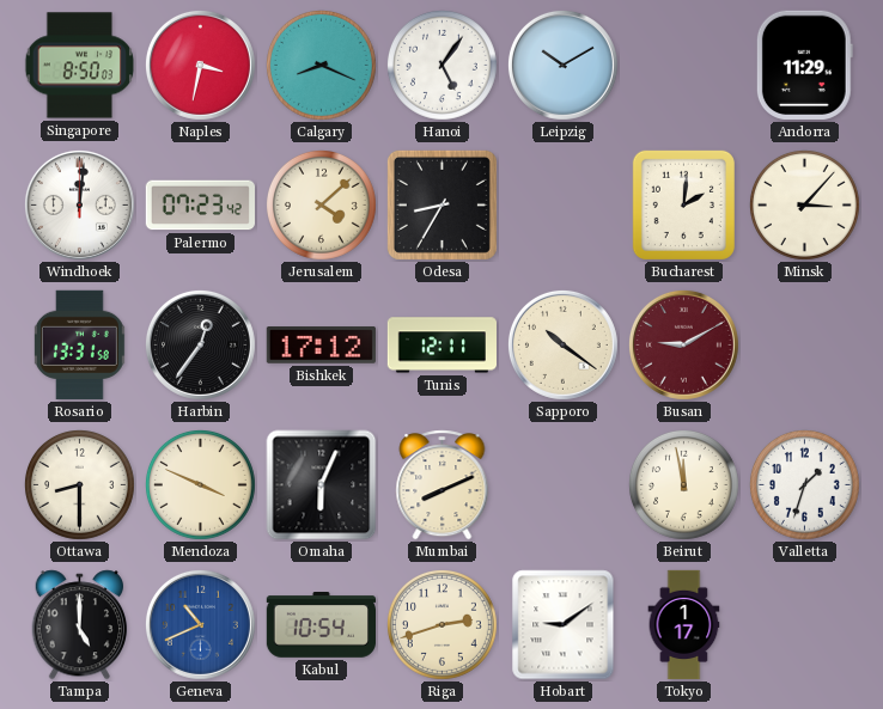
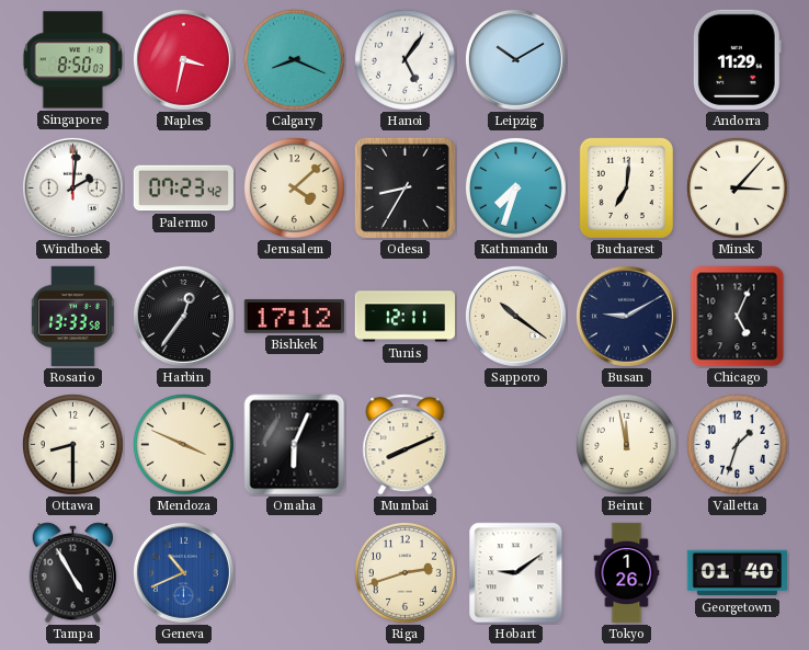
Windhoek: 12:01 -> 2:01
Kathmandu: none -> 7:33
Bucharest: 2:01 -> 7:01
Rosario: 13:31 -> 13:33
Busan dial: burgundy -> navy
Chicago: none -> 5:04
Tampa: 5:00 -> 4:55
Kabul: 10:54 -> none
Tokyo: 1:17 -> 1:26
Georgetown: none -> 01:40
